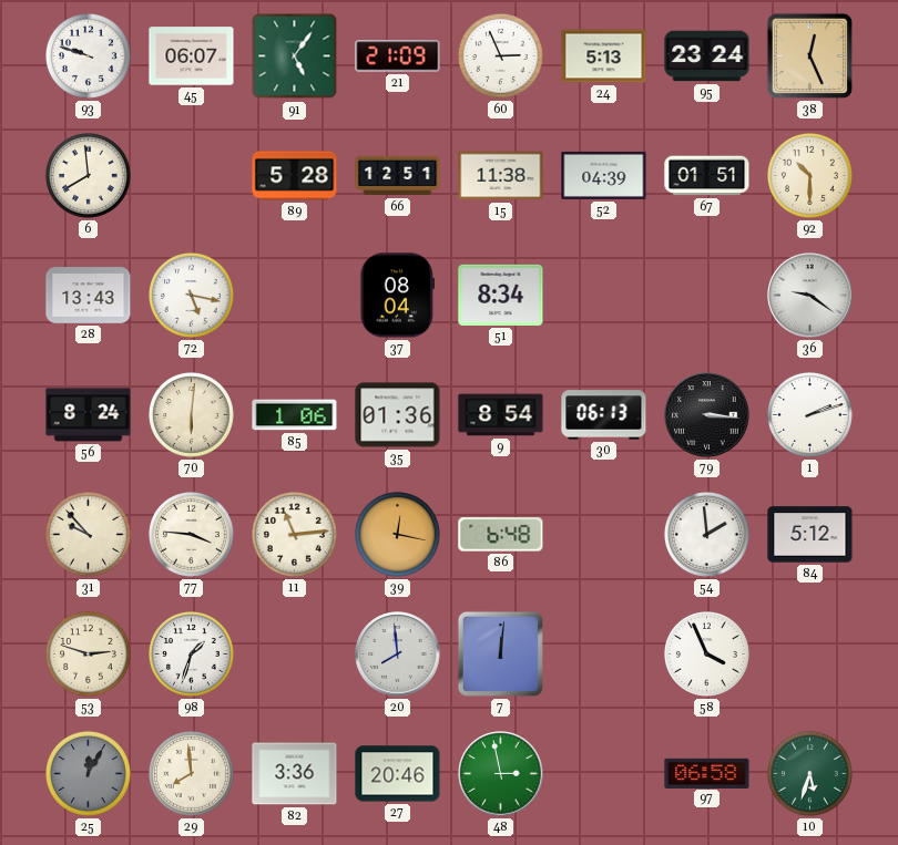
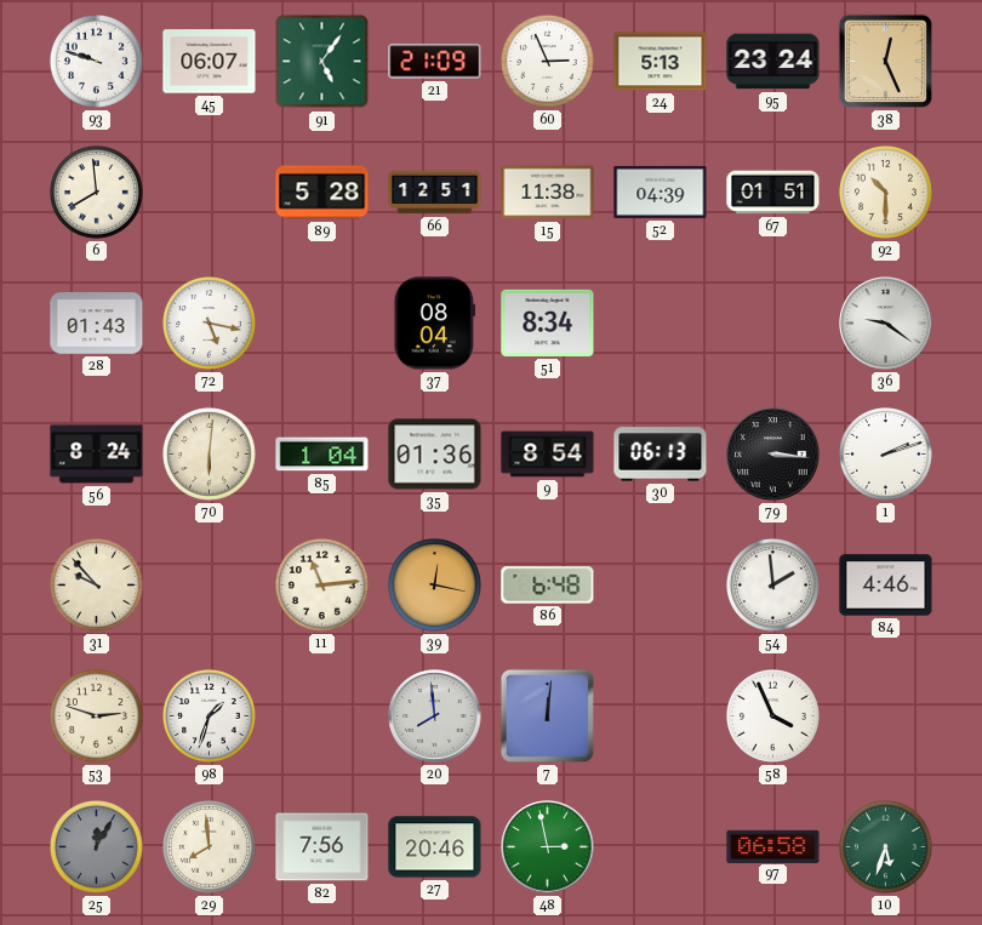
28: 13:43 -> 01:43
85: 1:06 -> 1:04
77: 3:46 -> none
84: 5:12 -> 4:46
82: 3:36 -> 7:56
